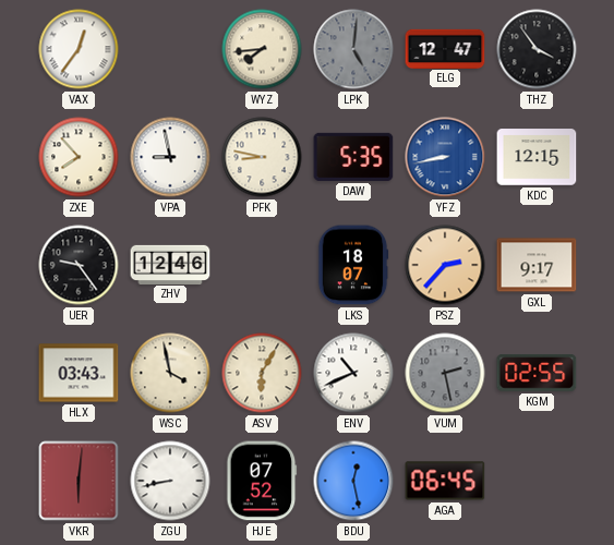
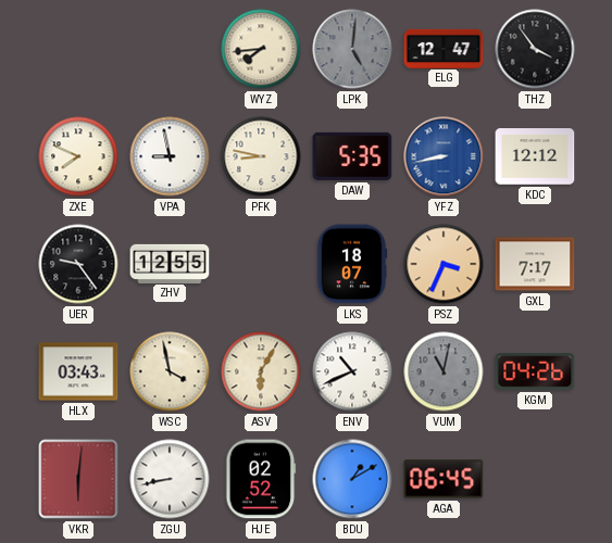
VAX: 12:36 -> none
ZXE: 7:53 -> 7:49
KDC: 12:15 -> 12:12
ZHV: 12:46 -> 12:55
PSZ: 2:37 -> 3:34
GXL: 9:17 -> 7:17
VUM: 2:28 -> 11:02
KGM: 02:55 -> 04:26
HJE: 07:52 -> 02:52
BDU: 12:28 -> 1:10
